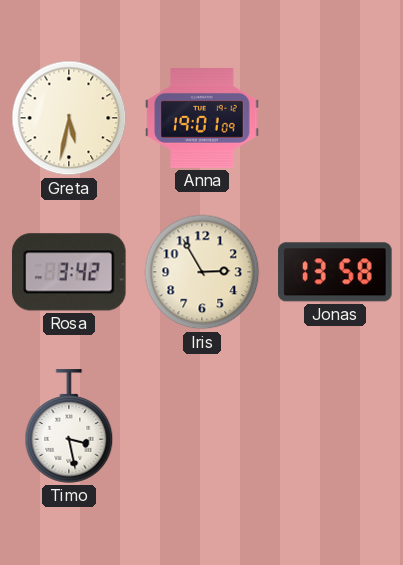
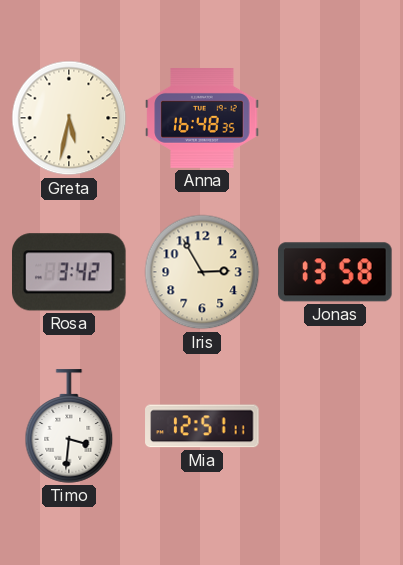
Anna: 19:01 -> 16:48
Timo: 3:28 -> 3:31
Mia: none -> 12:51
